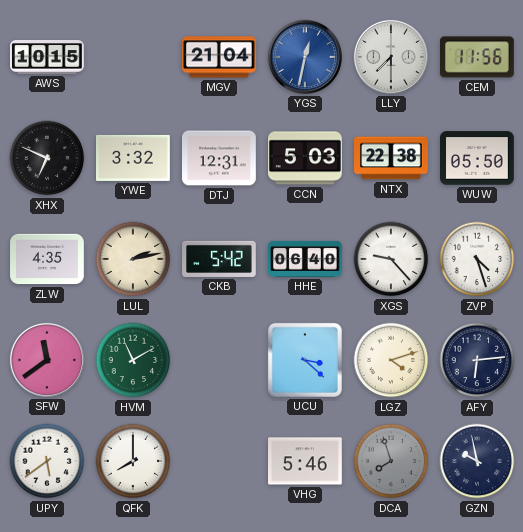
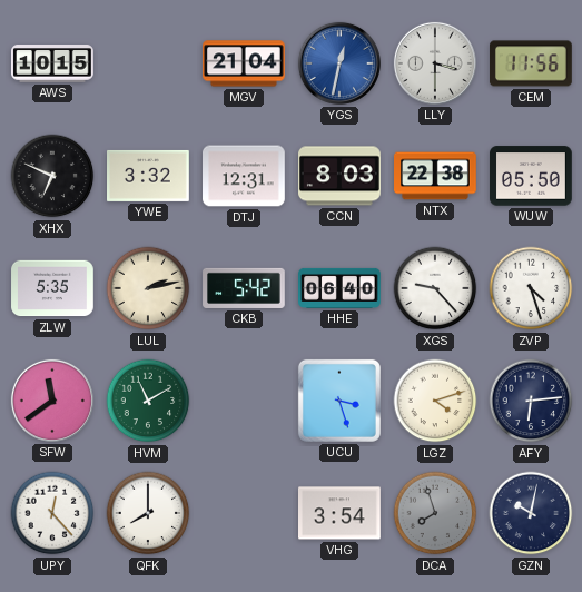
LLY: 7:30 -> 3:30
CCN: 5:03 -> 8:03
ZLW: 4:35 -> 5:35
UCU: 3:22 -> 3:27
UPY: 5:39 -> 12:23
VHG: 5:46 -> 3:54
GZN: 9:58 -> 10:02
